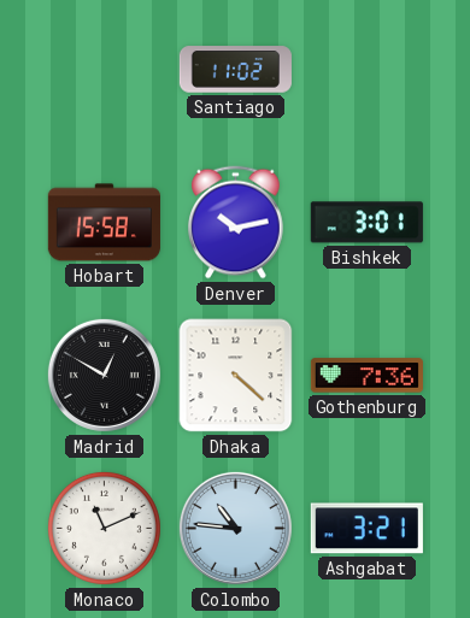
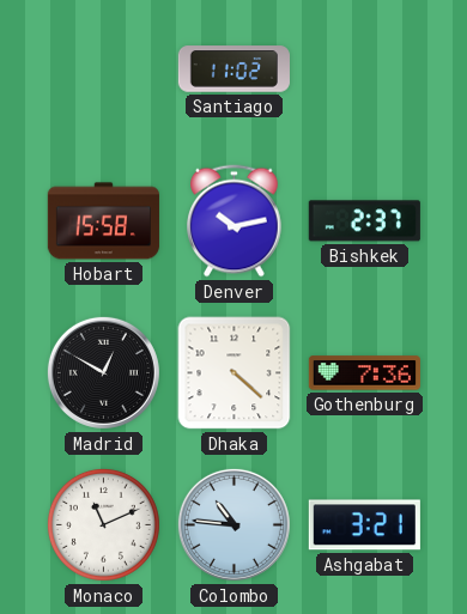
Bishkek: 3:01 -> 2:37
